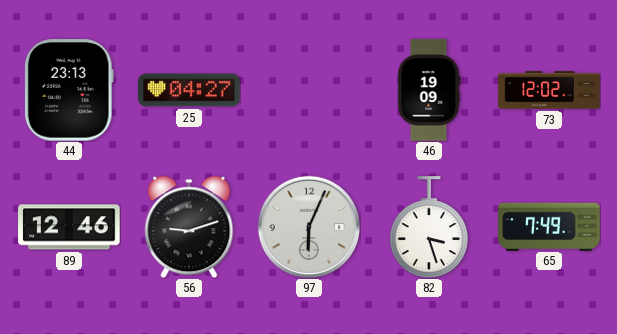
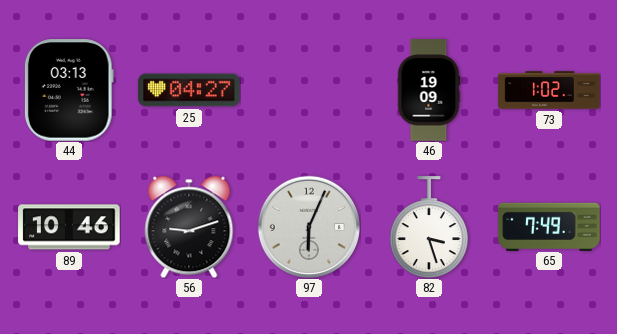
44: 23:13 -> 03:13
73: 12:02 -> 1:02
89: 12:46 -> 10:46
